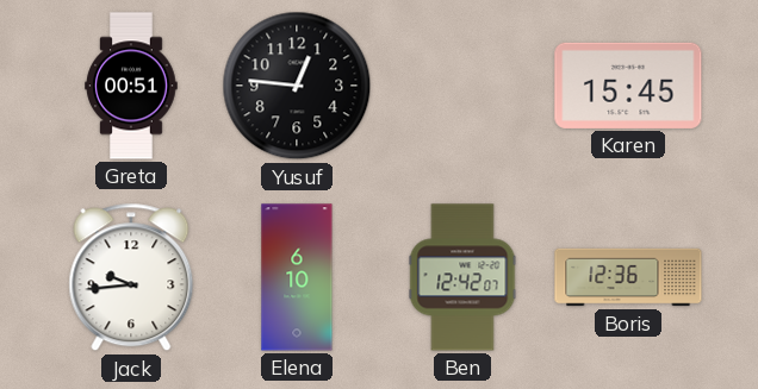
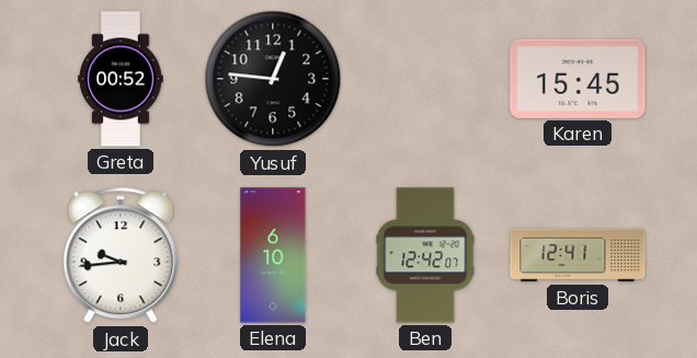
Greta: 00:51 -> 00:52
Boris: 12:36 -> 12:41
